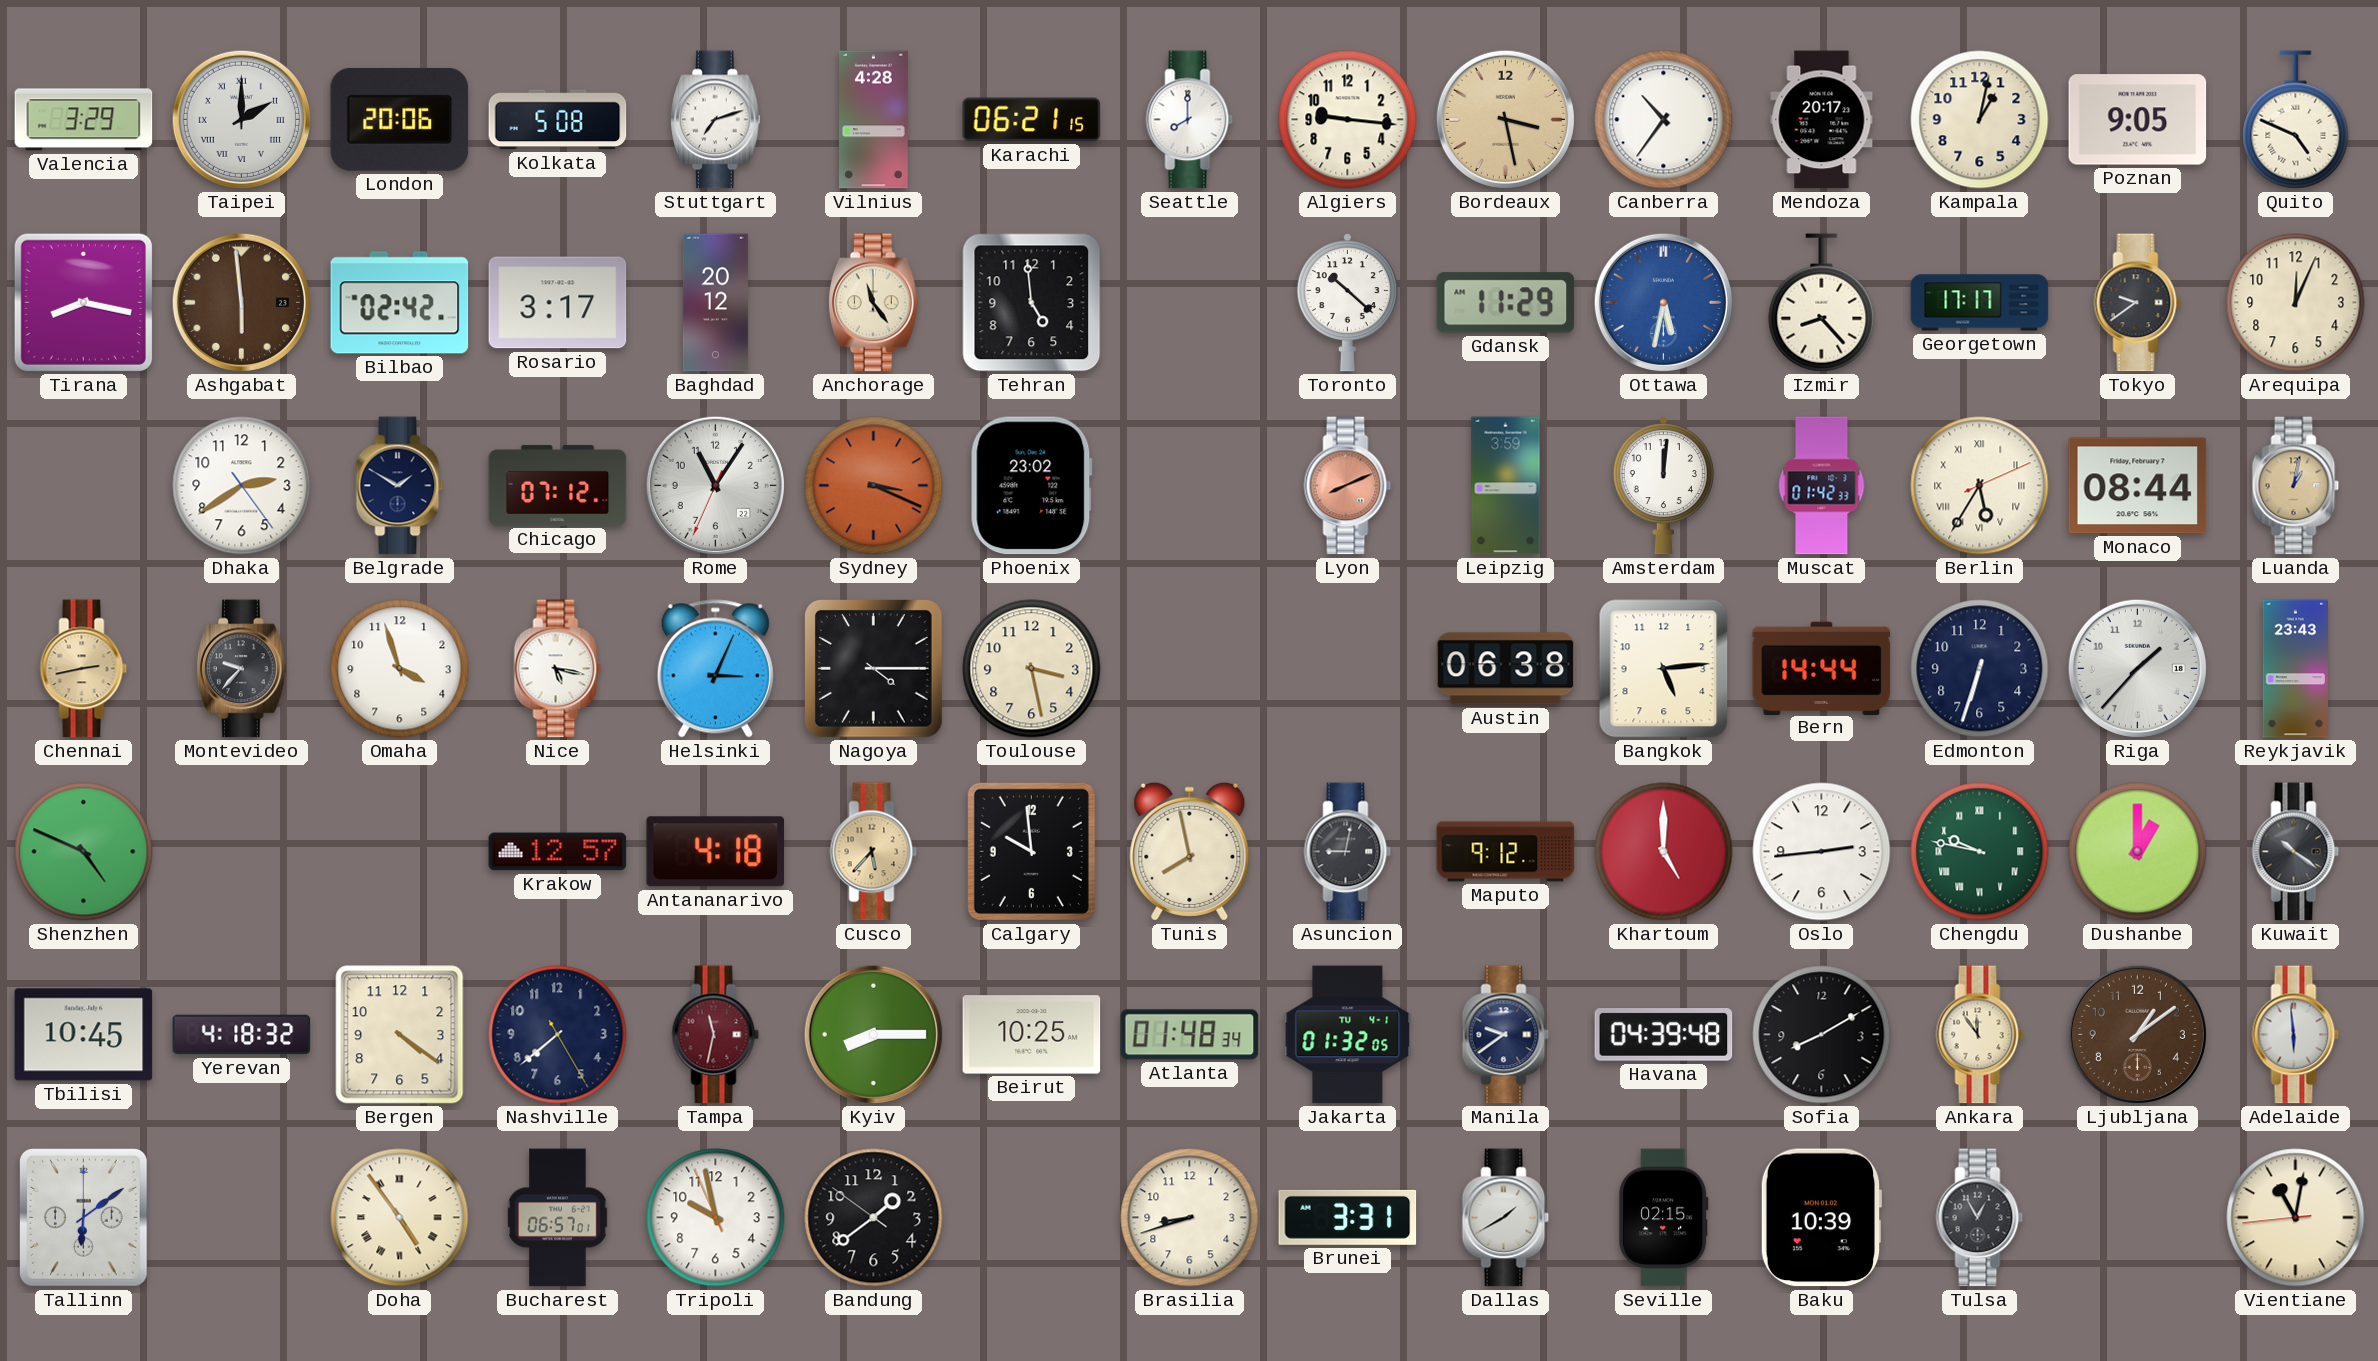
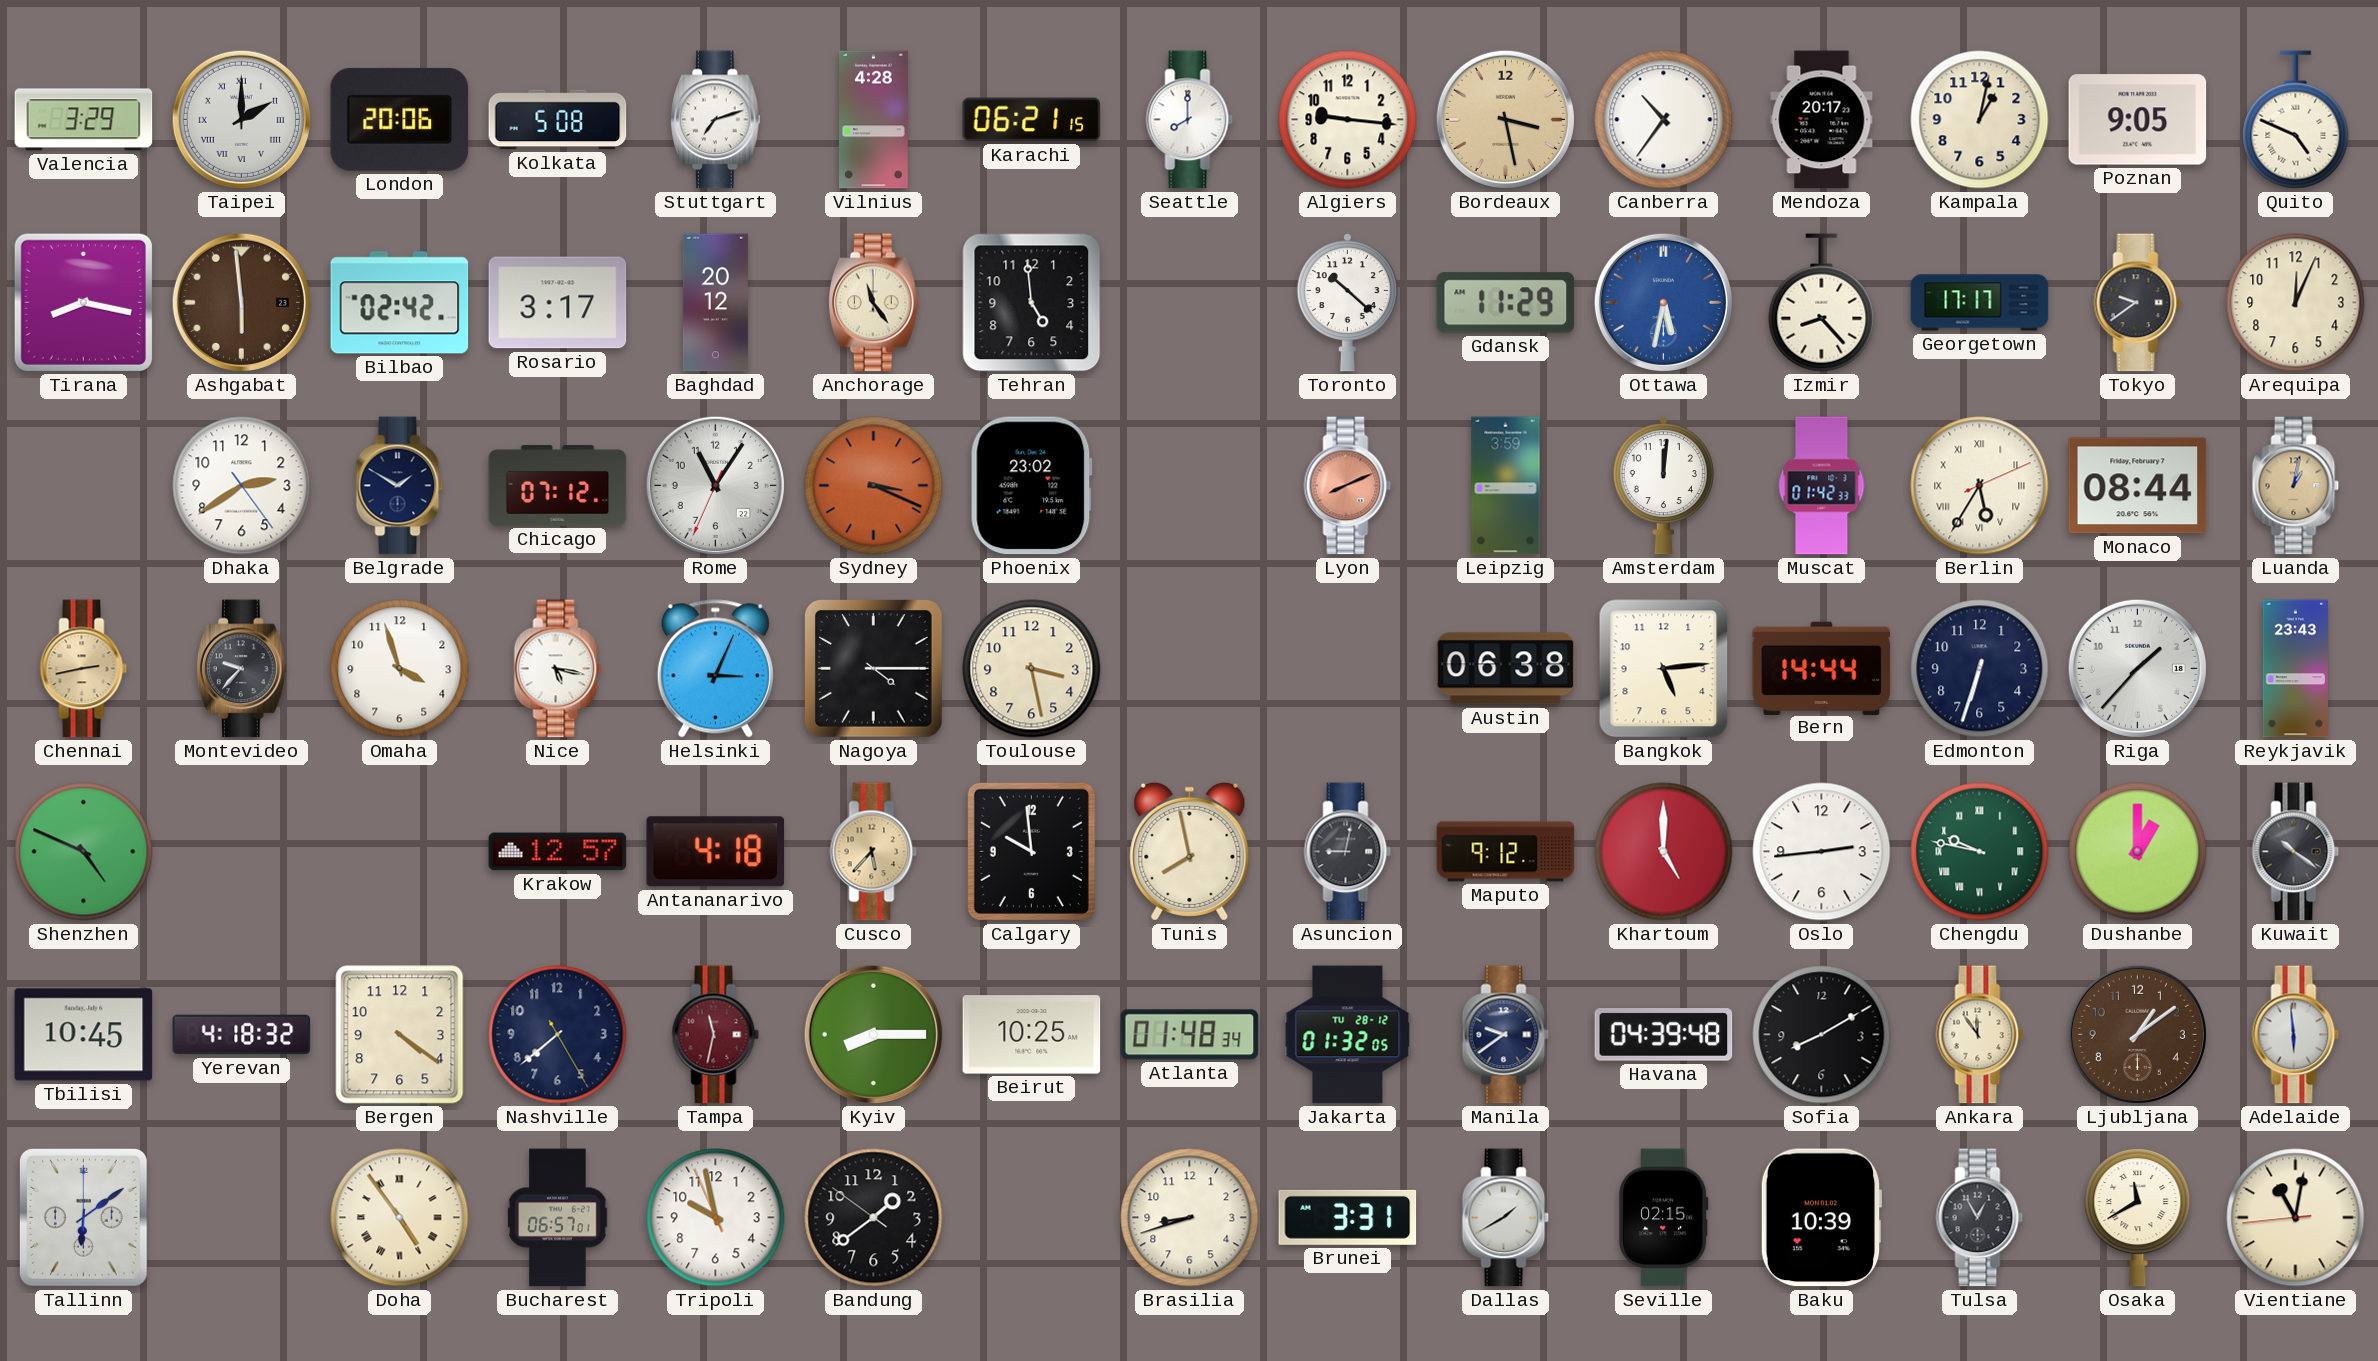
Jakarta date: TU 4-1 -> TU 28-12
Osaka: none -> 11:40
